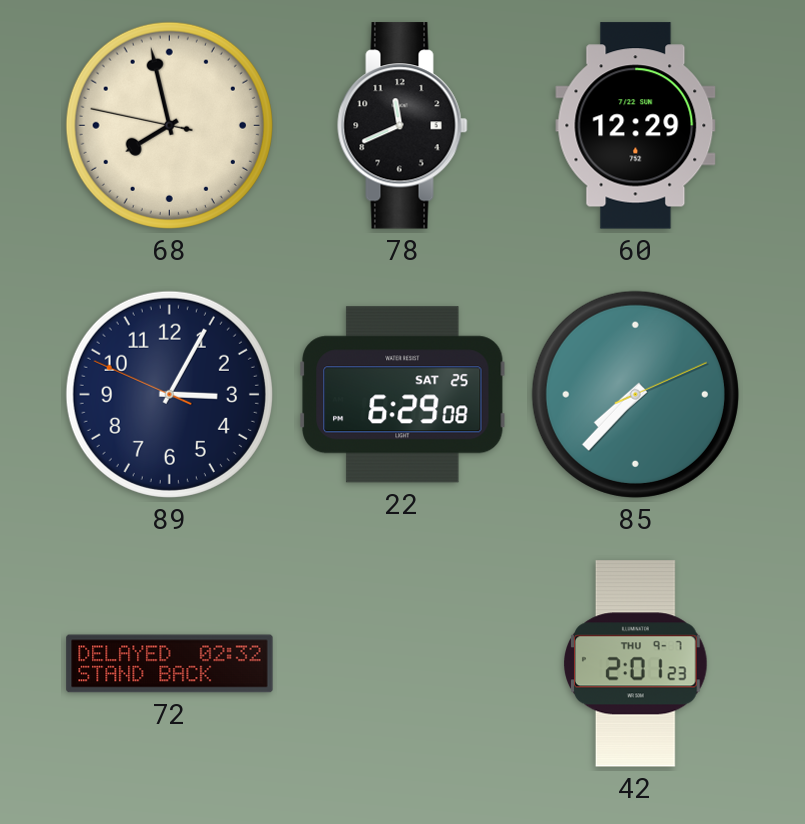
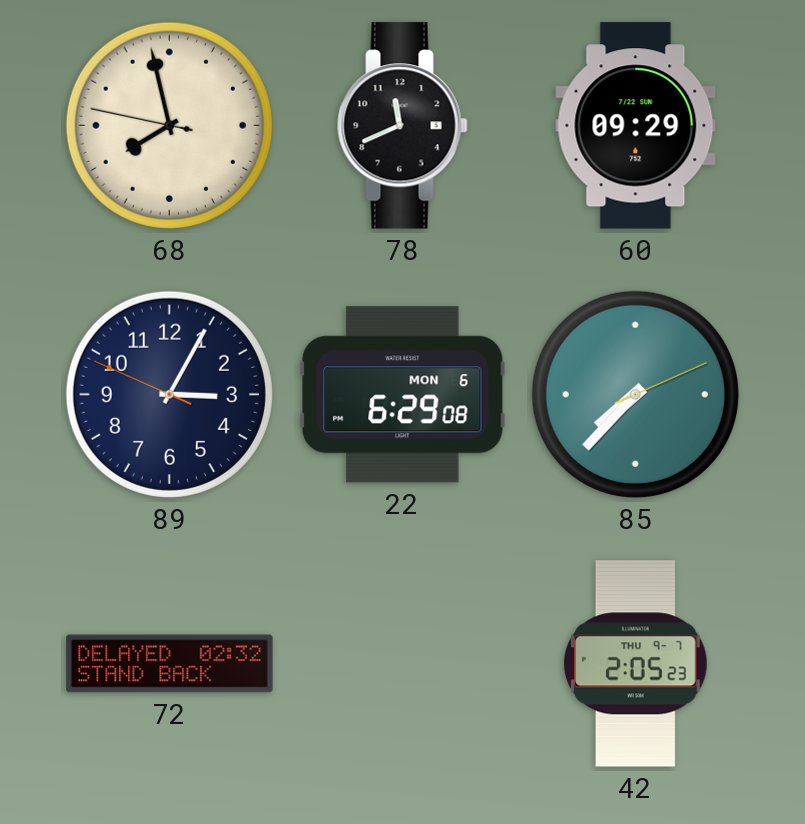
60: 12:29 -> 09:29
22 date: SAT 25 -> MON 6
42: 2:01 -> 2:05
